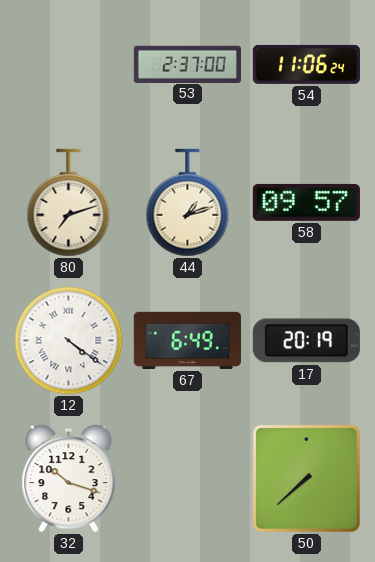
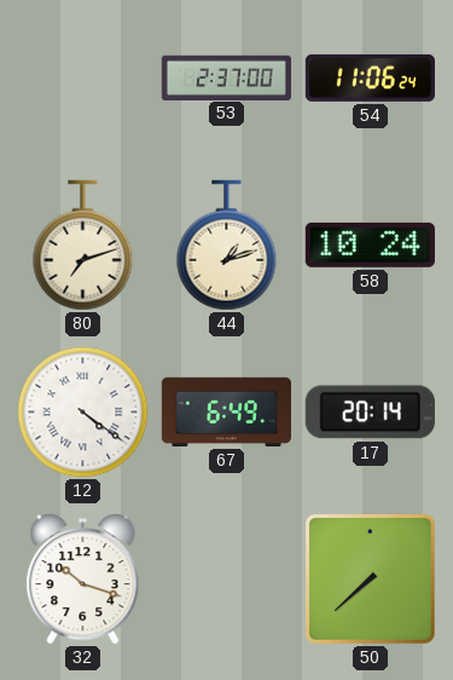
58: 09:57 -> 10:24
17: 20:19 -> 20:14
